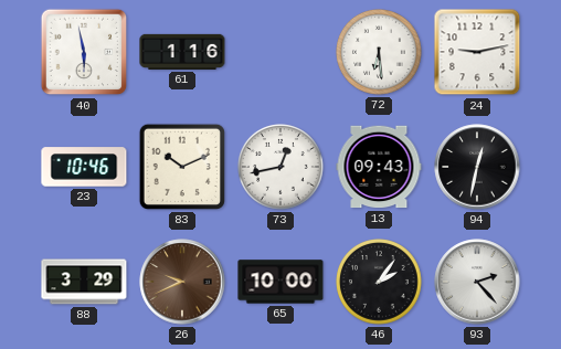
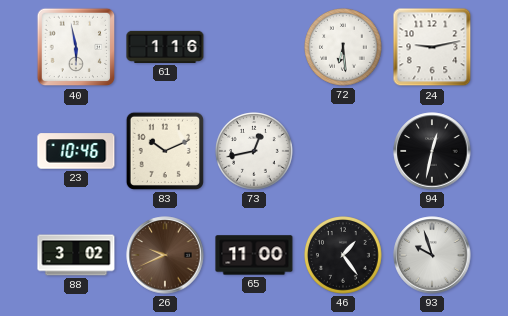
13: 09:43 -> none
88: 3:29 -> 3:02
65: 10:00 -> 11:00
46: 2:06 -> 1:24
93: 2:23 -> 9:57
